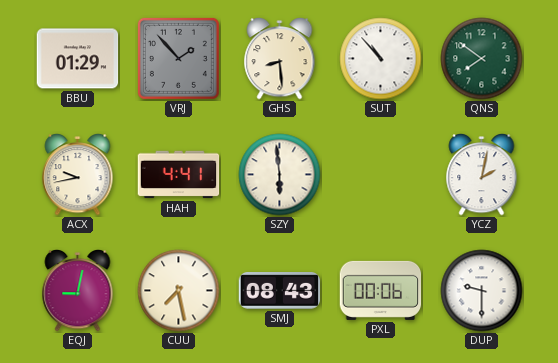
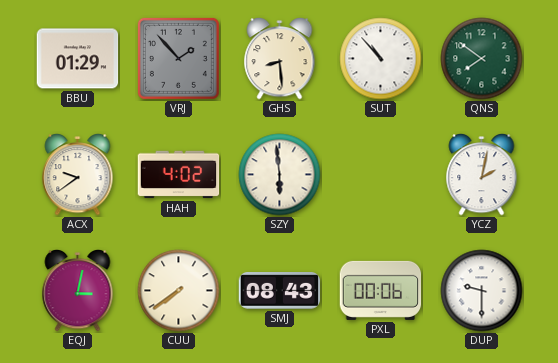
ACX: 9:43 -> 9:39
HAH: 4:41 -> 4:02
EQJ: 9:02 -> 3:02
CUU: 7:28 -> 7:39
